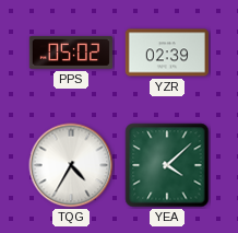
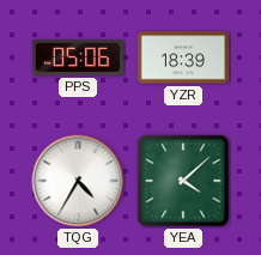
PPS: 05:02 -> 05:06
YZR: 02:39 -> 18:39
